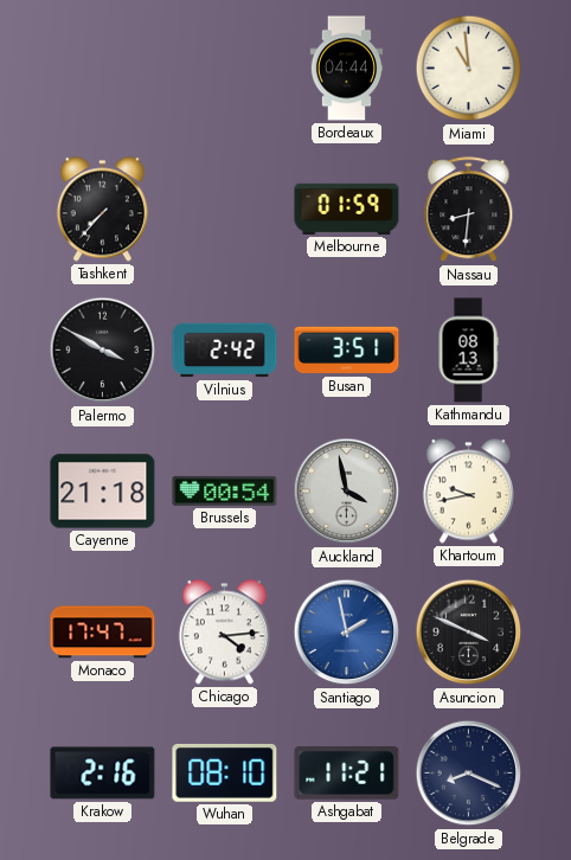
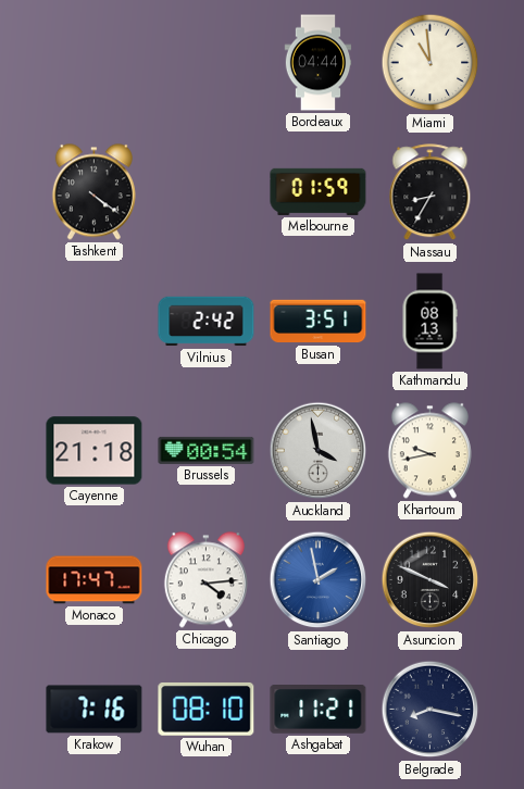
Tashkent: 7:37 -> 4:21
Nassau: 8:31 -> 8:35
Palermo: 3:50 -> none
Krakow: 2:16 -> 7:16
Belgrade: 8:19 -> 8:17
